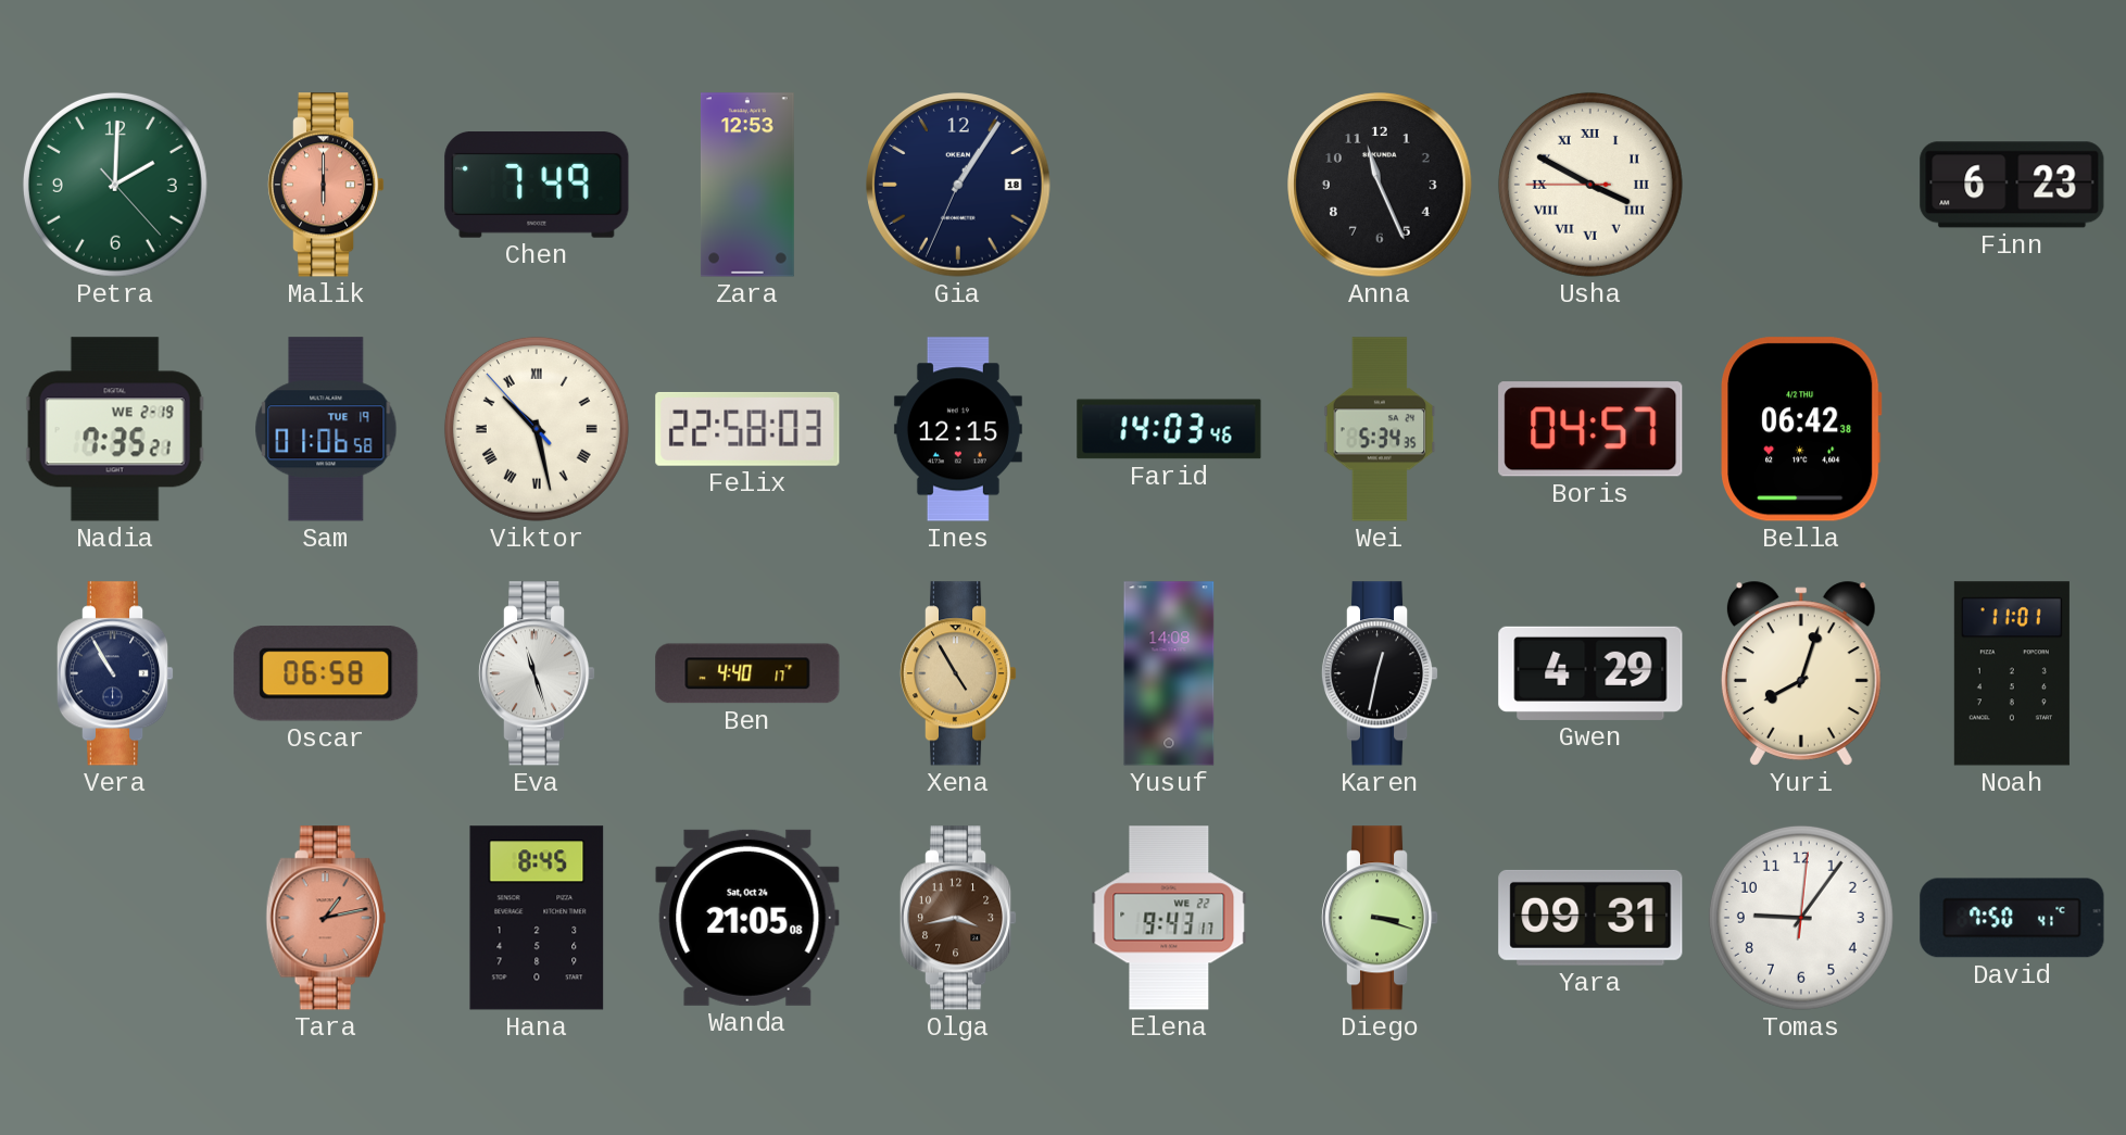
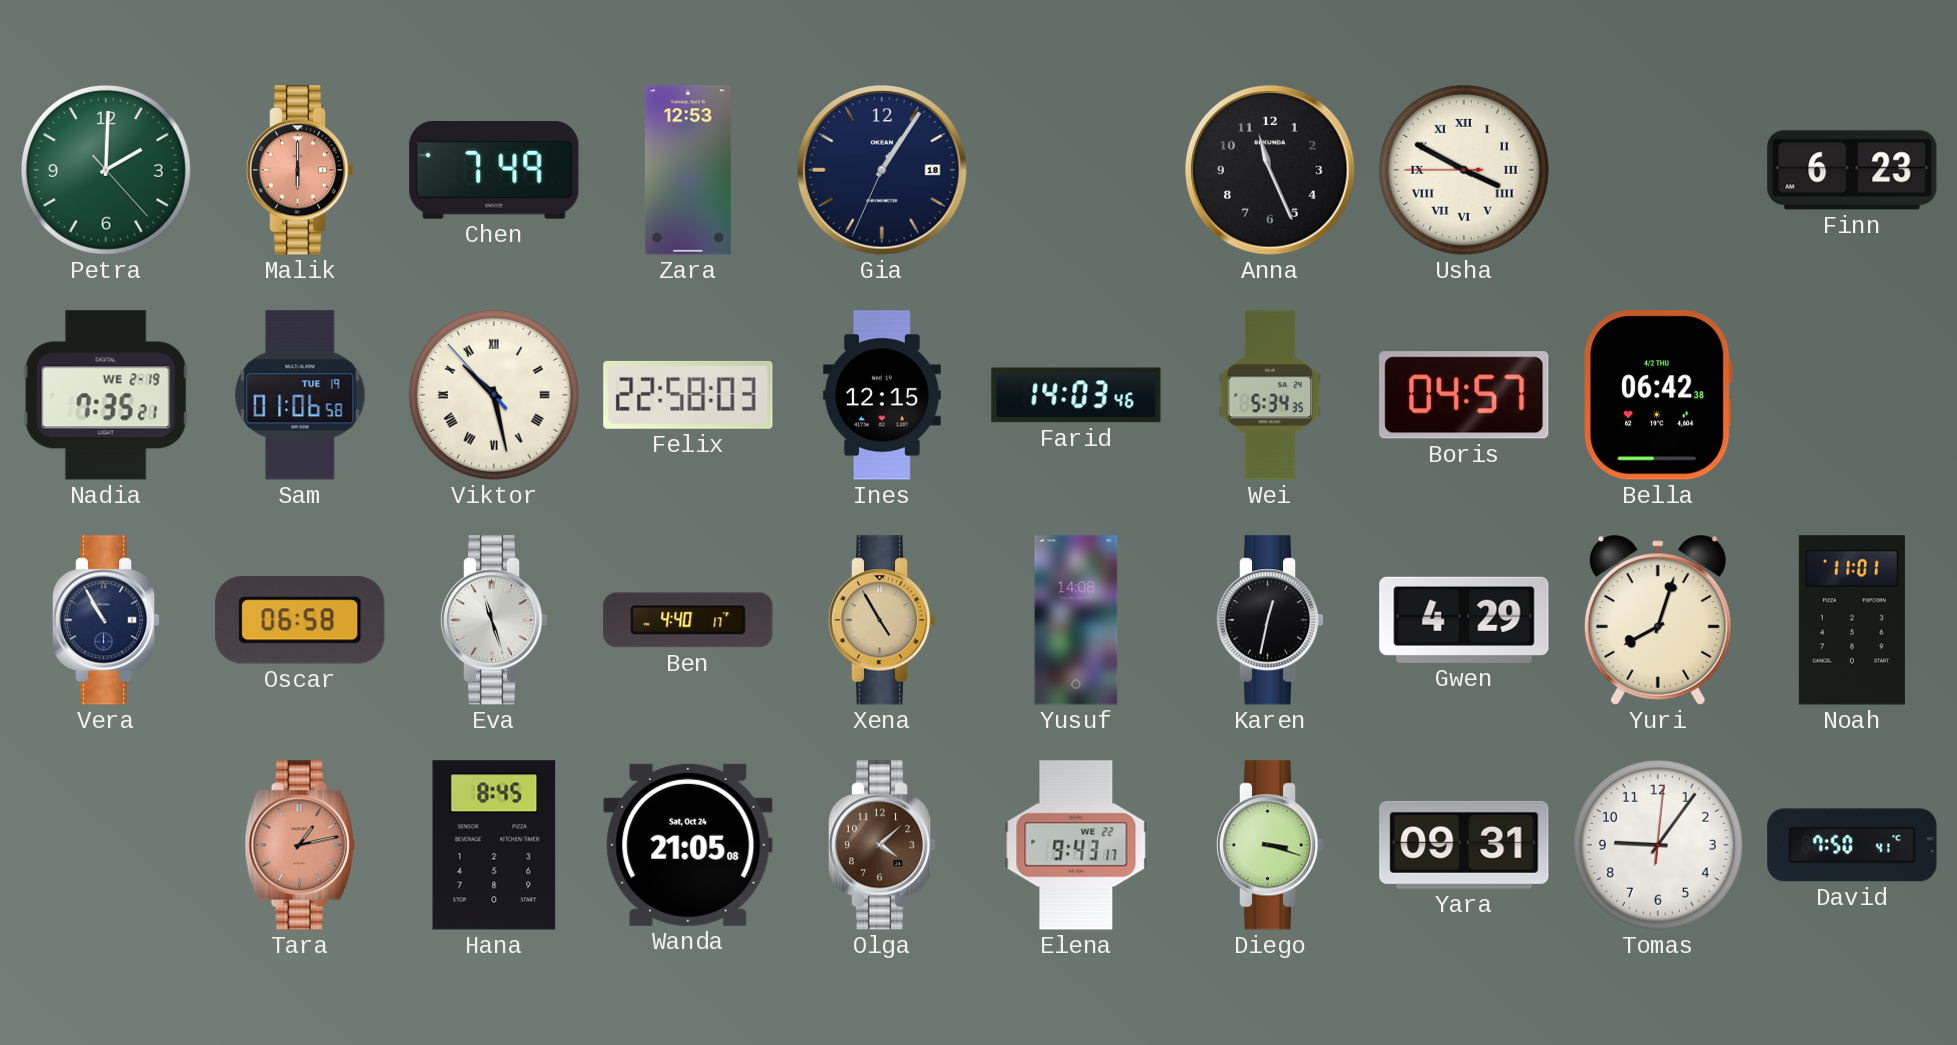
Olga: 3:43 -> 4:08
